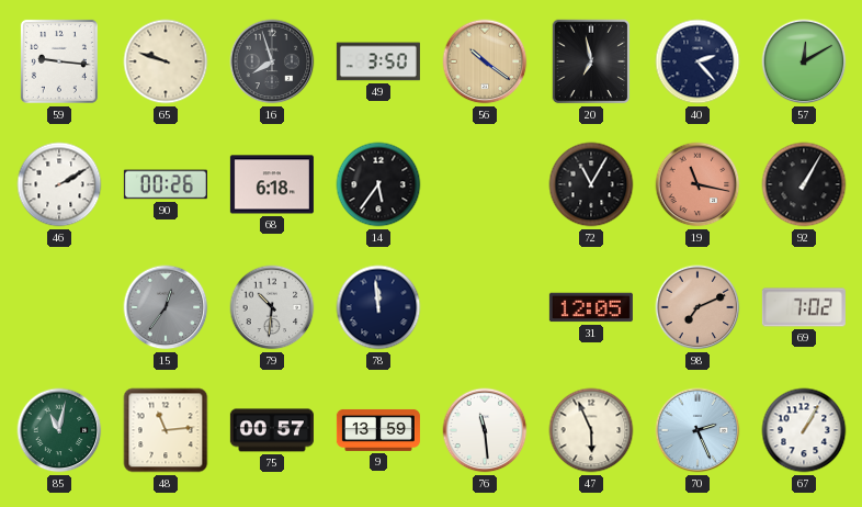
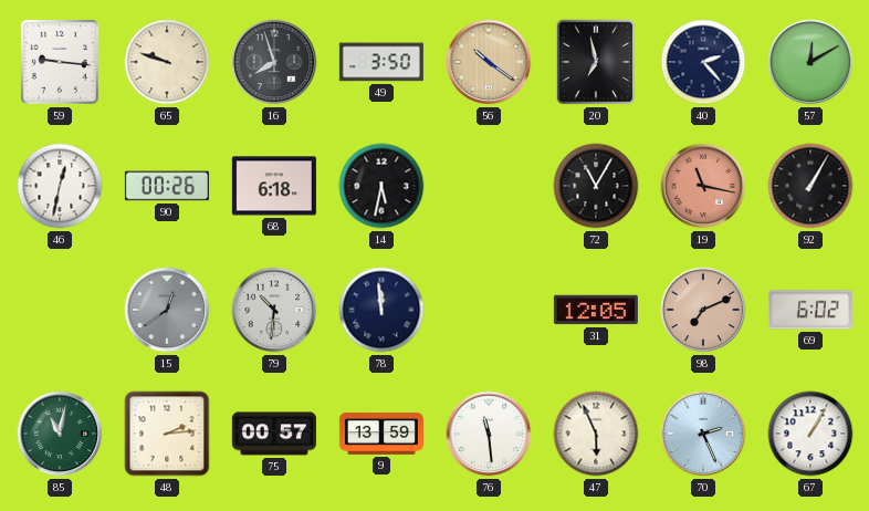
46: 2:10 -> 12:32
14: 5:36 -> 5:32
15: 12:36 -> 12:39
69: 7:02 -> 6:02
48: 11:14 -> 2:14
